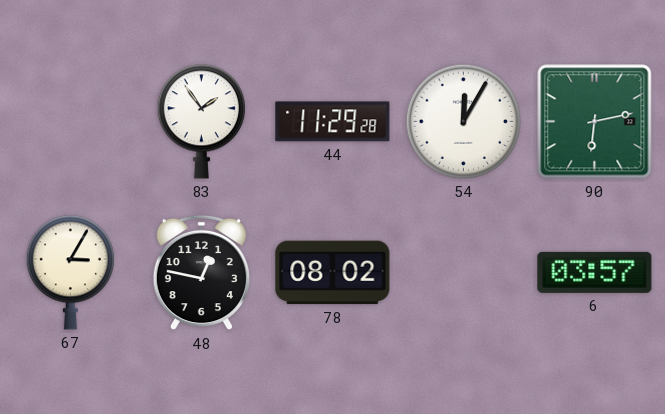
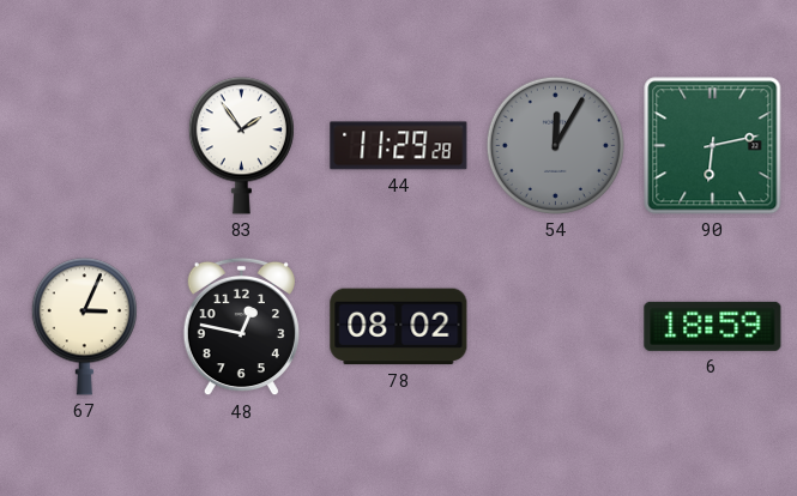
54 dial: white -> grey
67: 3:05 -> 3:04
6: 03:57 -> 18:59
